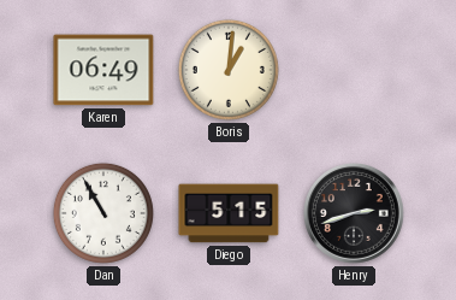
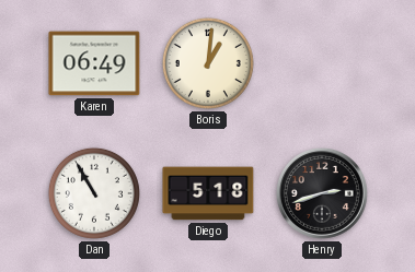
Diego: 5:15 -> 5:18
